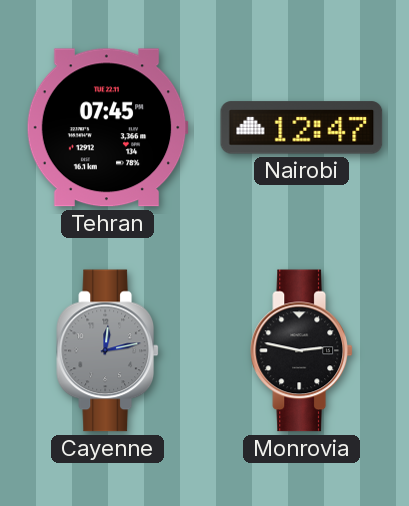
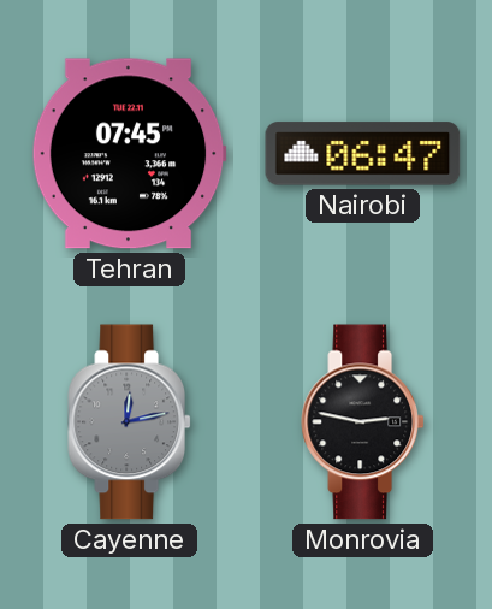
Nairobi: 12:47 -> 06:47
